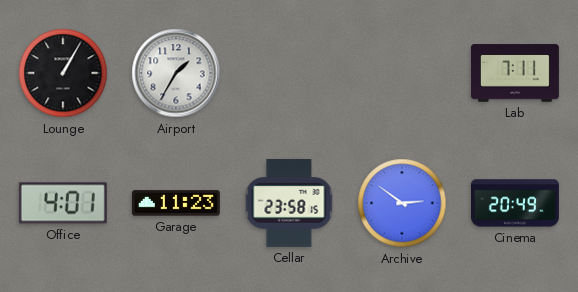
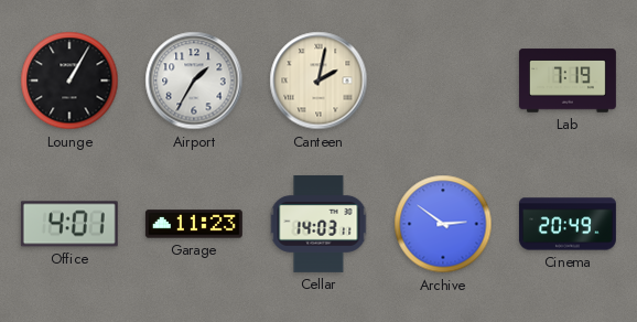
Canteen: none -> 2:02
Lab: 7:11 -> 7:19
Cellar: 23:58 -> 14:03
